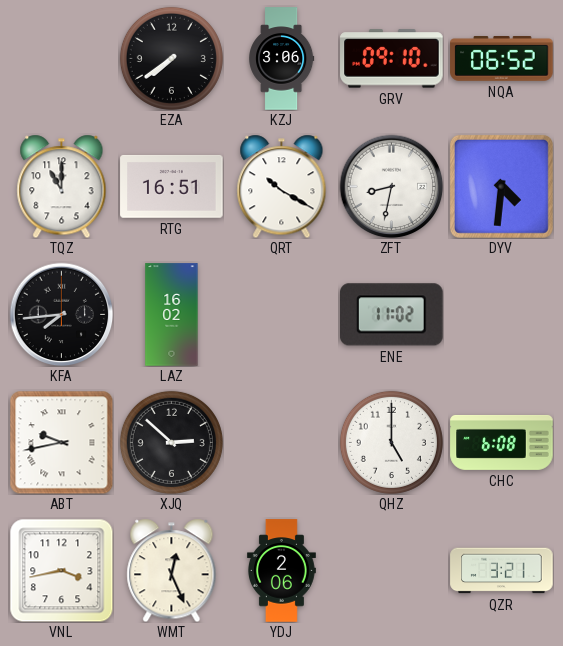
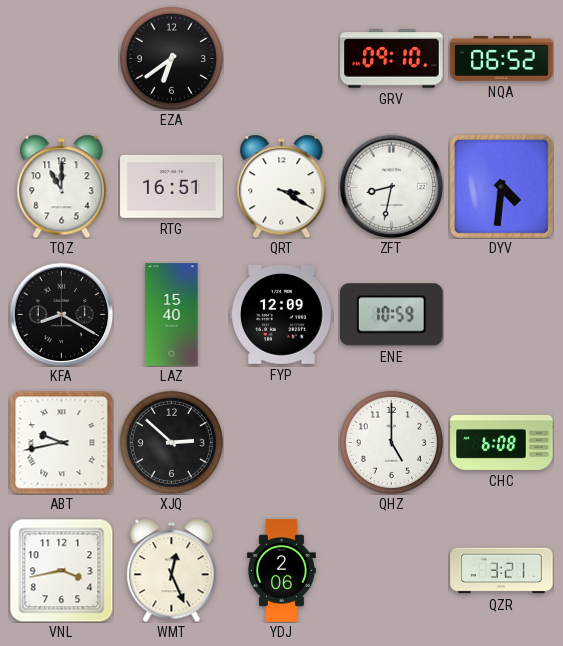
EZA: 7:39 -> 6:39
KZJ: 3:06 -> none
QRT: 10:20 -> 3:20
KFA: 7:44 -> 8:20
LAZ: 16:02 -> 15:40
FYP: none -> 12:09
ENE: 11:02 -> 10:59
